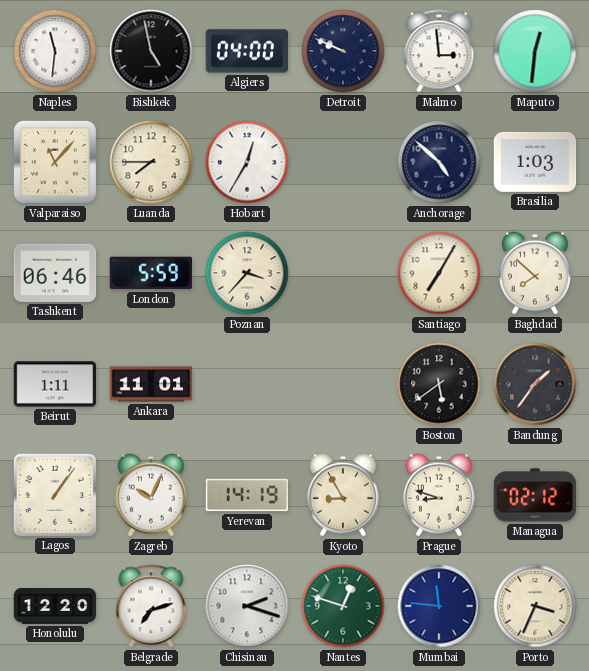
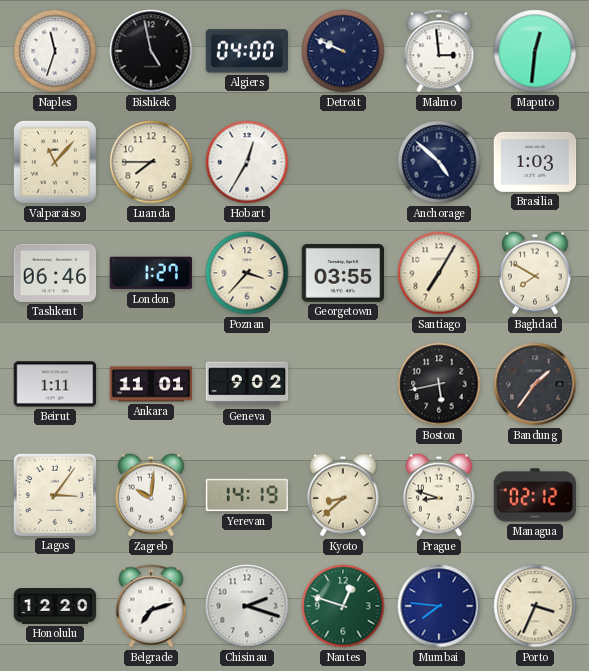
Naples: 11:31 -> 11:33
London: 5:59 -> 1:27
Georgetown: none -> 03:55
Baghdad: 7:52 -> 7:50
Geneva: none -> 9:02
Boston: 5:39 -> 5:43
Lagos: 1:06 -> 3:06
Zagreb: 10:04 -> 10:01
Kyoto: 8:55 -> 8:38
Mumbai: 11:46 -> 7:46
